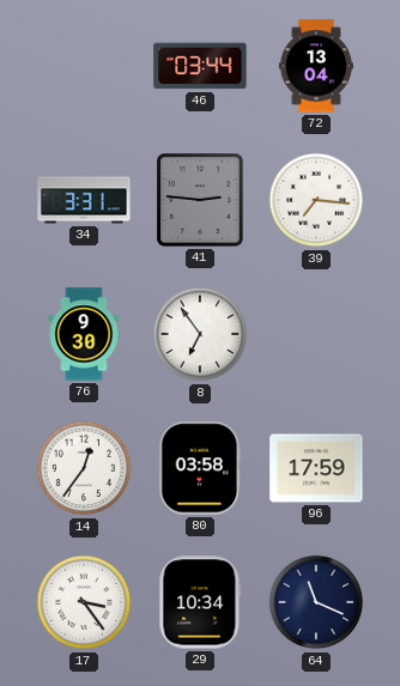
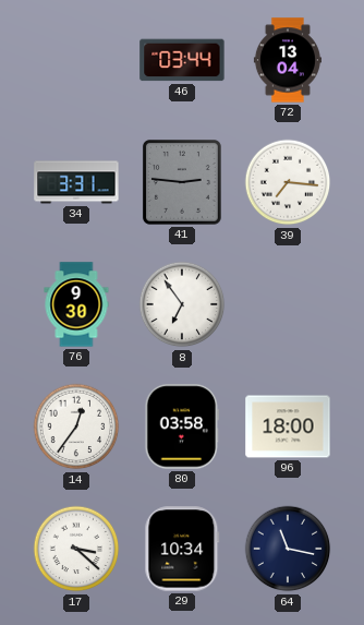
96: 17:59 -> 18:00
17: 3:24 -> 3:22
64: 11:19 -> 11:17
